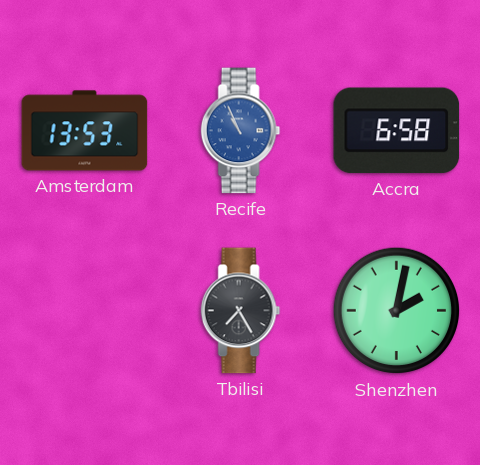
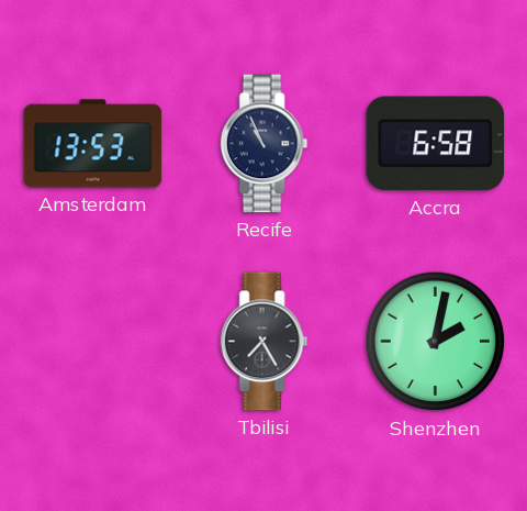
Recife dial: blue -> navy
